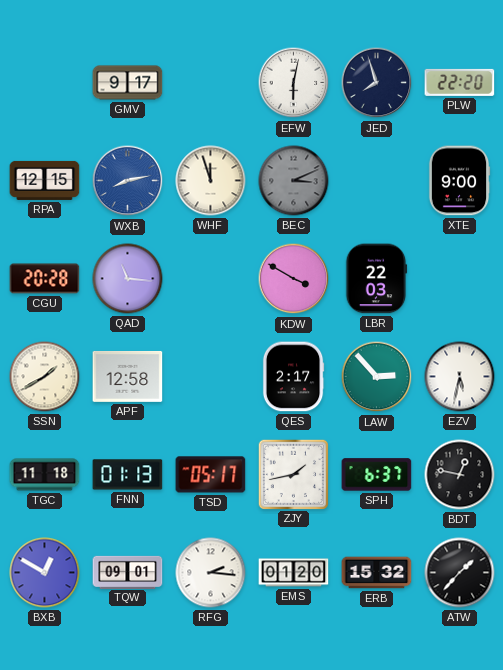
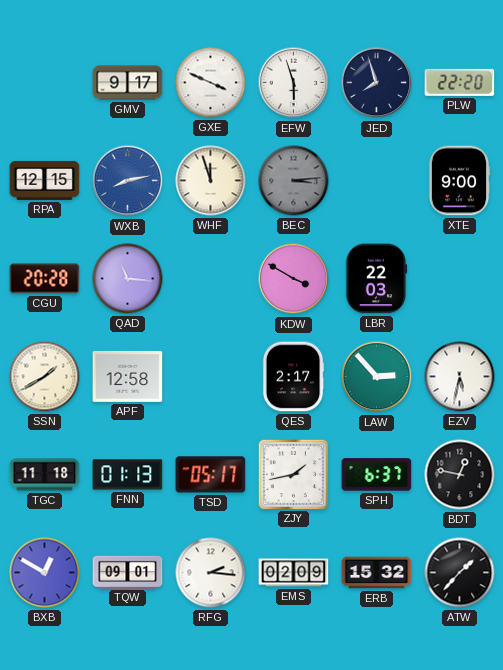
GXE: none -> 3:49
EFW: 6:02 -> 5:57
BEC: 3:11 -> 3:14
EMS: 01:20 -> 02:09
